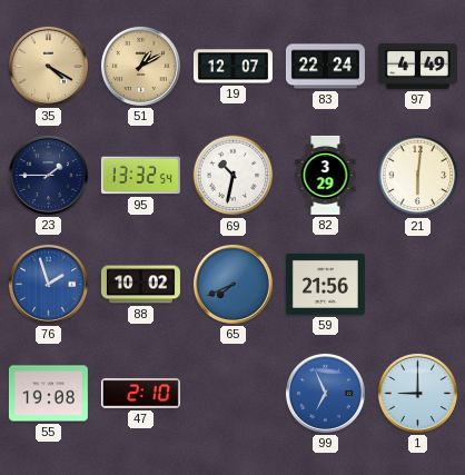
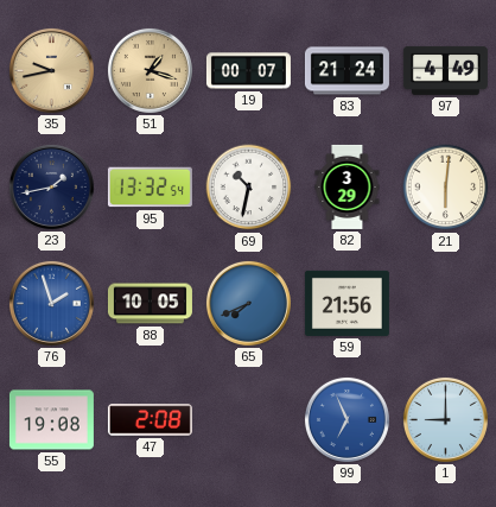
35: 4:20 -> 9:43
51: 1:10 -> 1:18
19: 12:07 -> 00:07
83: 22:24 -> 21:24
23: 1:45 -> 1:43
88: 10:02 -> 10:05
47: 2:10 -> 2:08
